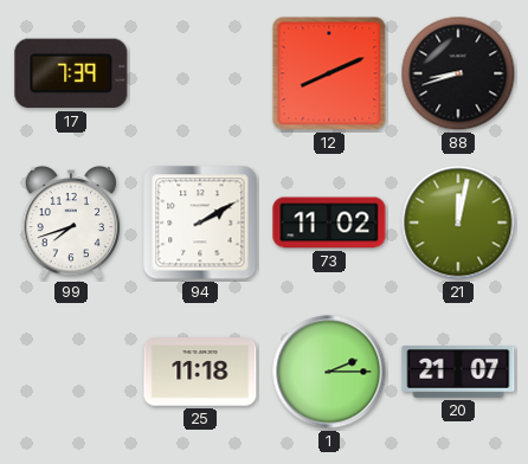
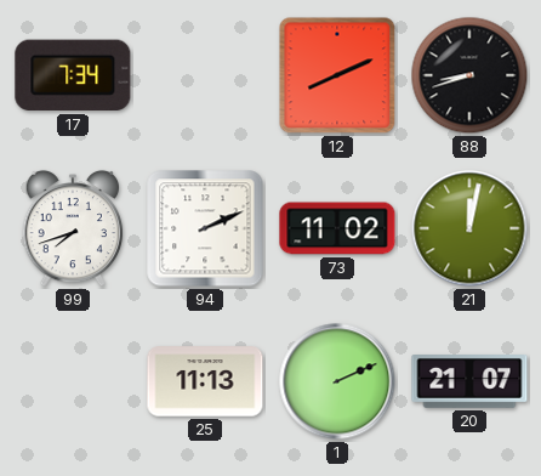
17: 7:39 -> 7:34
94: 2:10 -> 2:11
25: 11:18 -> 11:13
1: 2:15 -> 2:11
